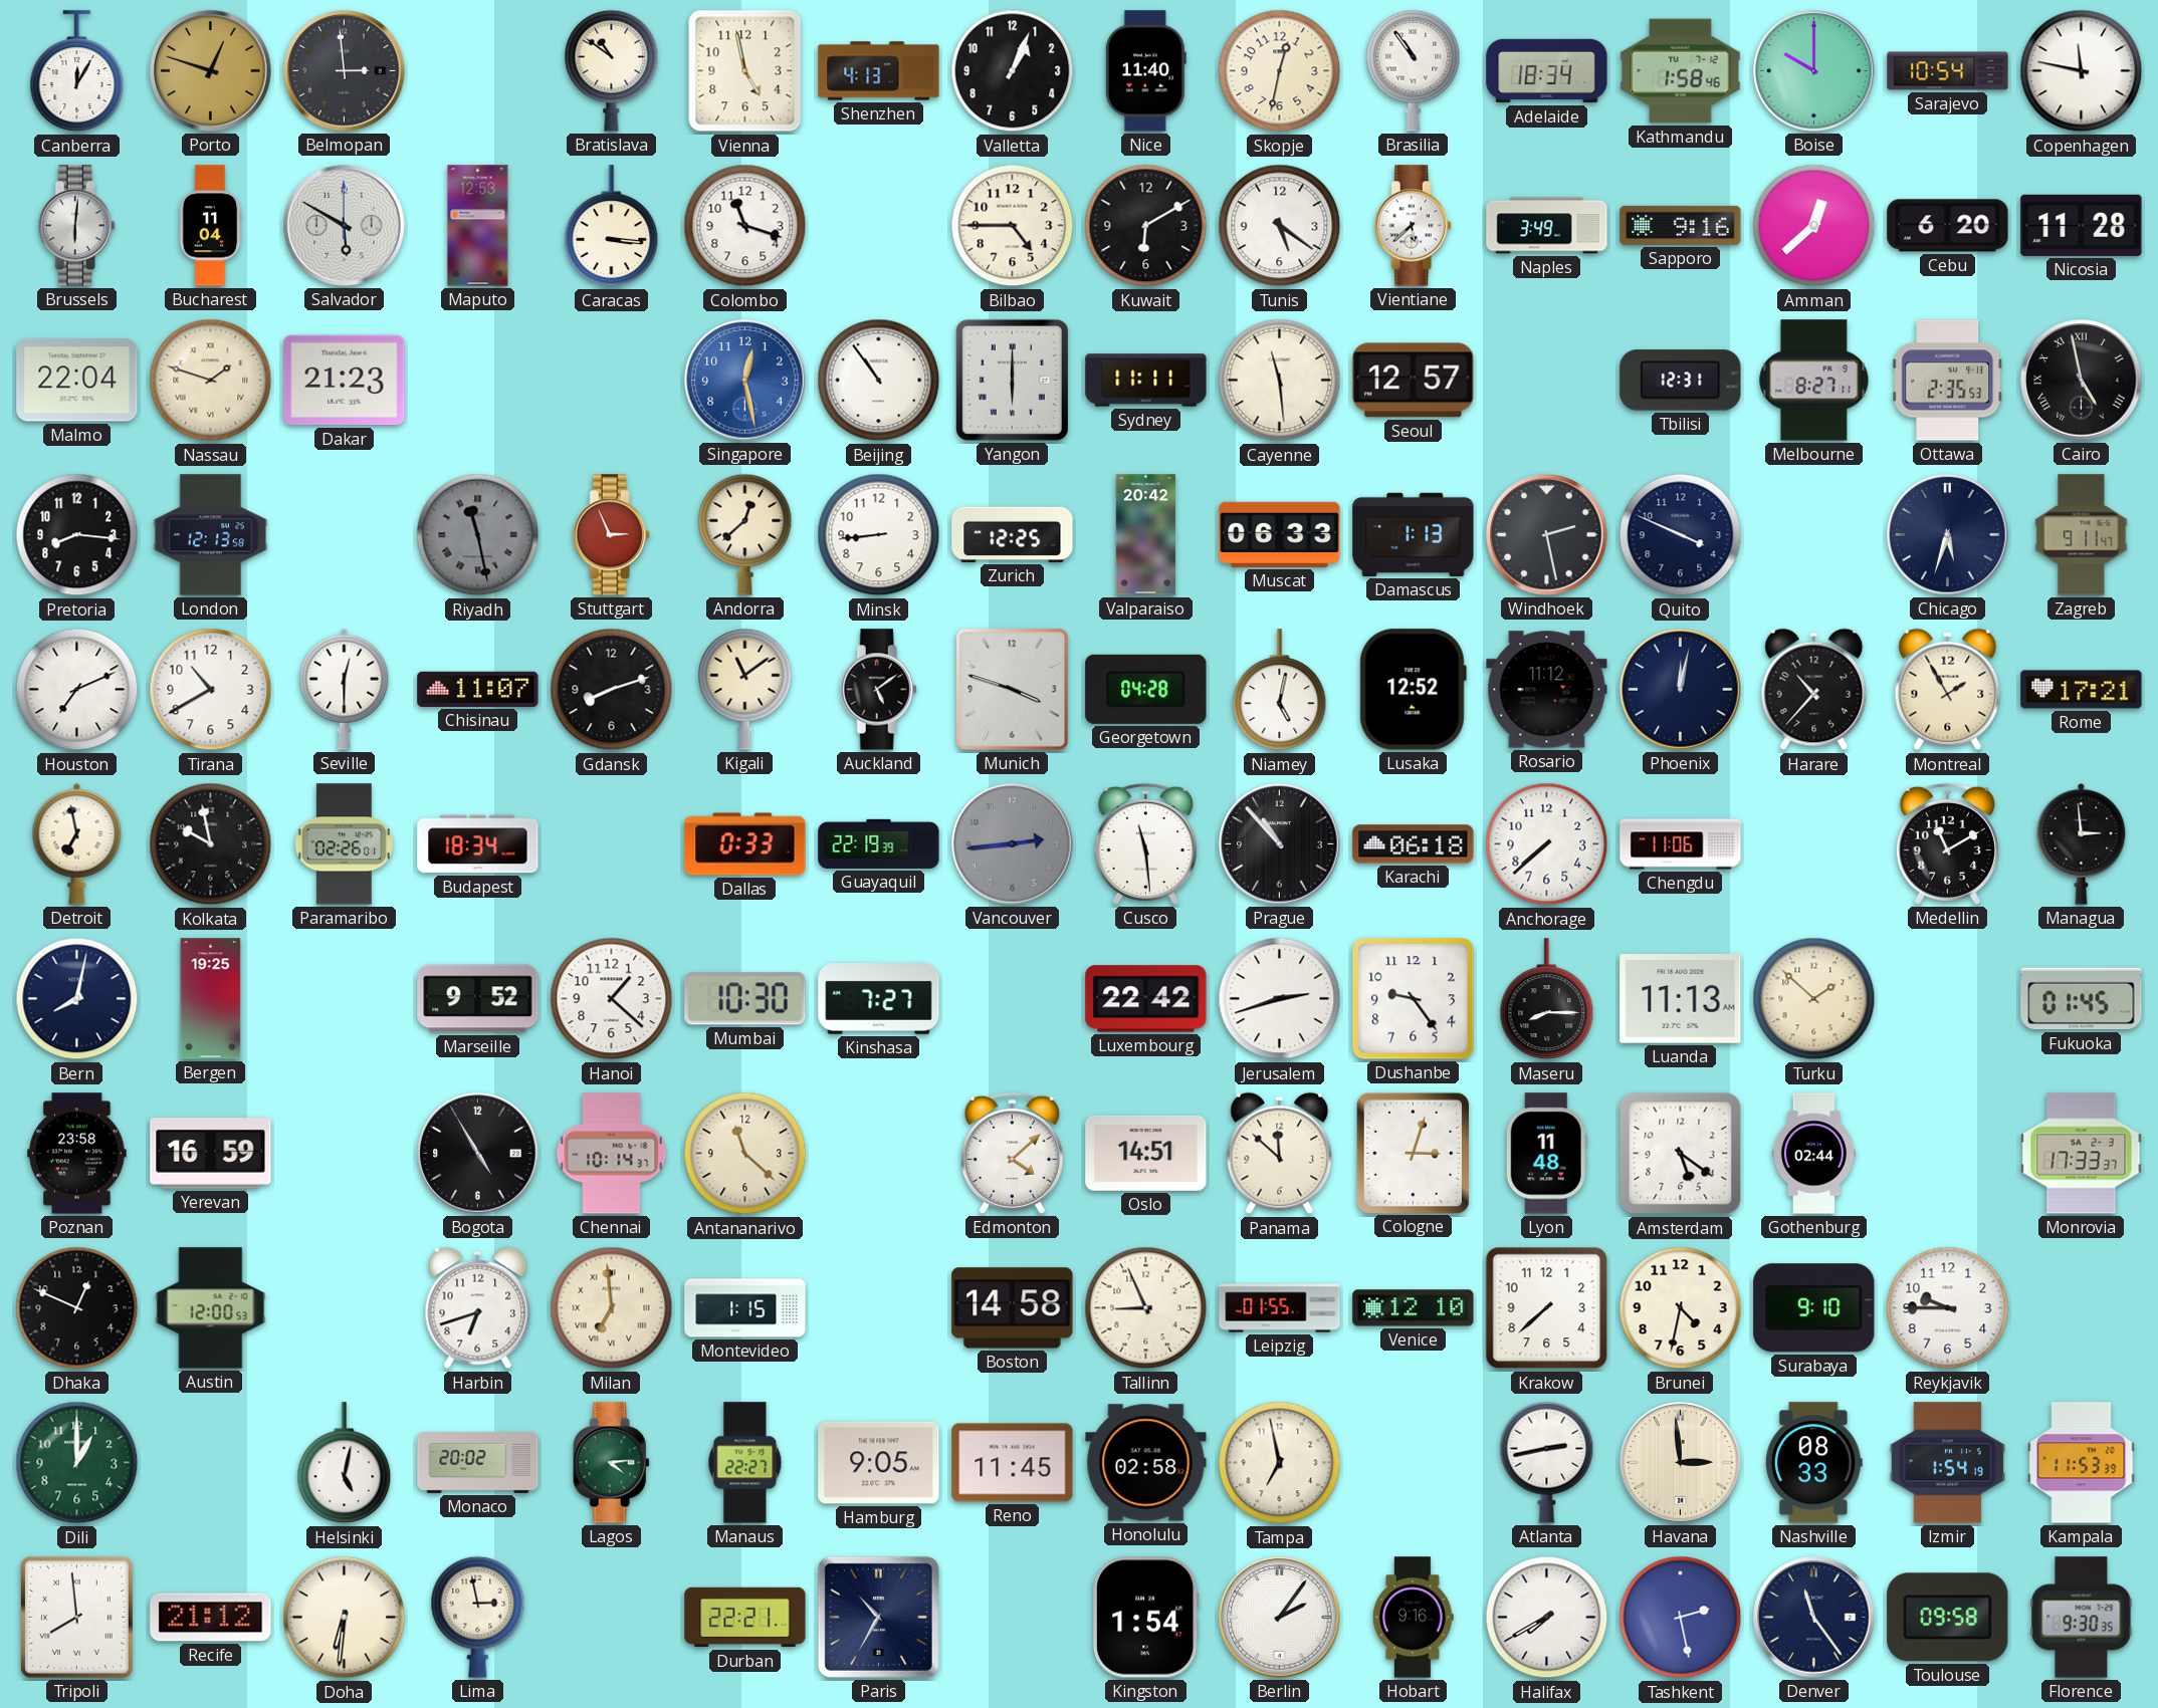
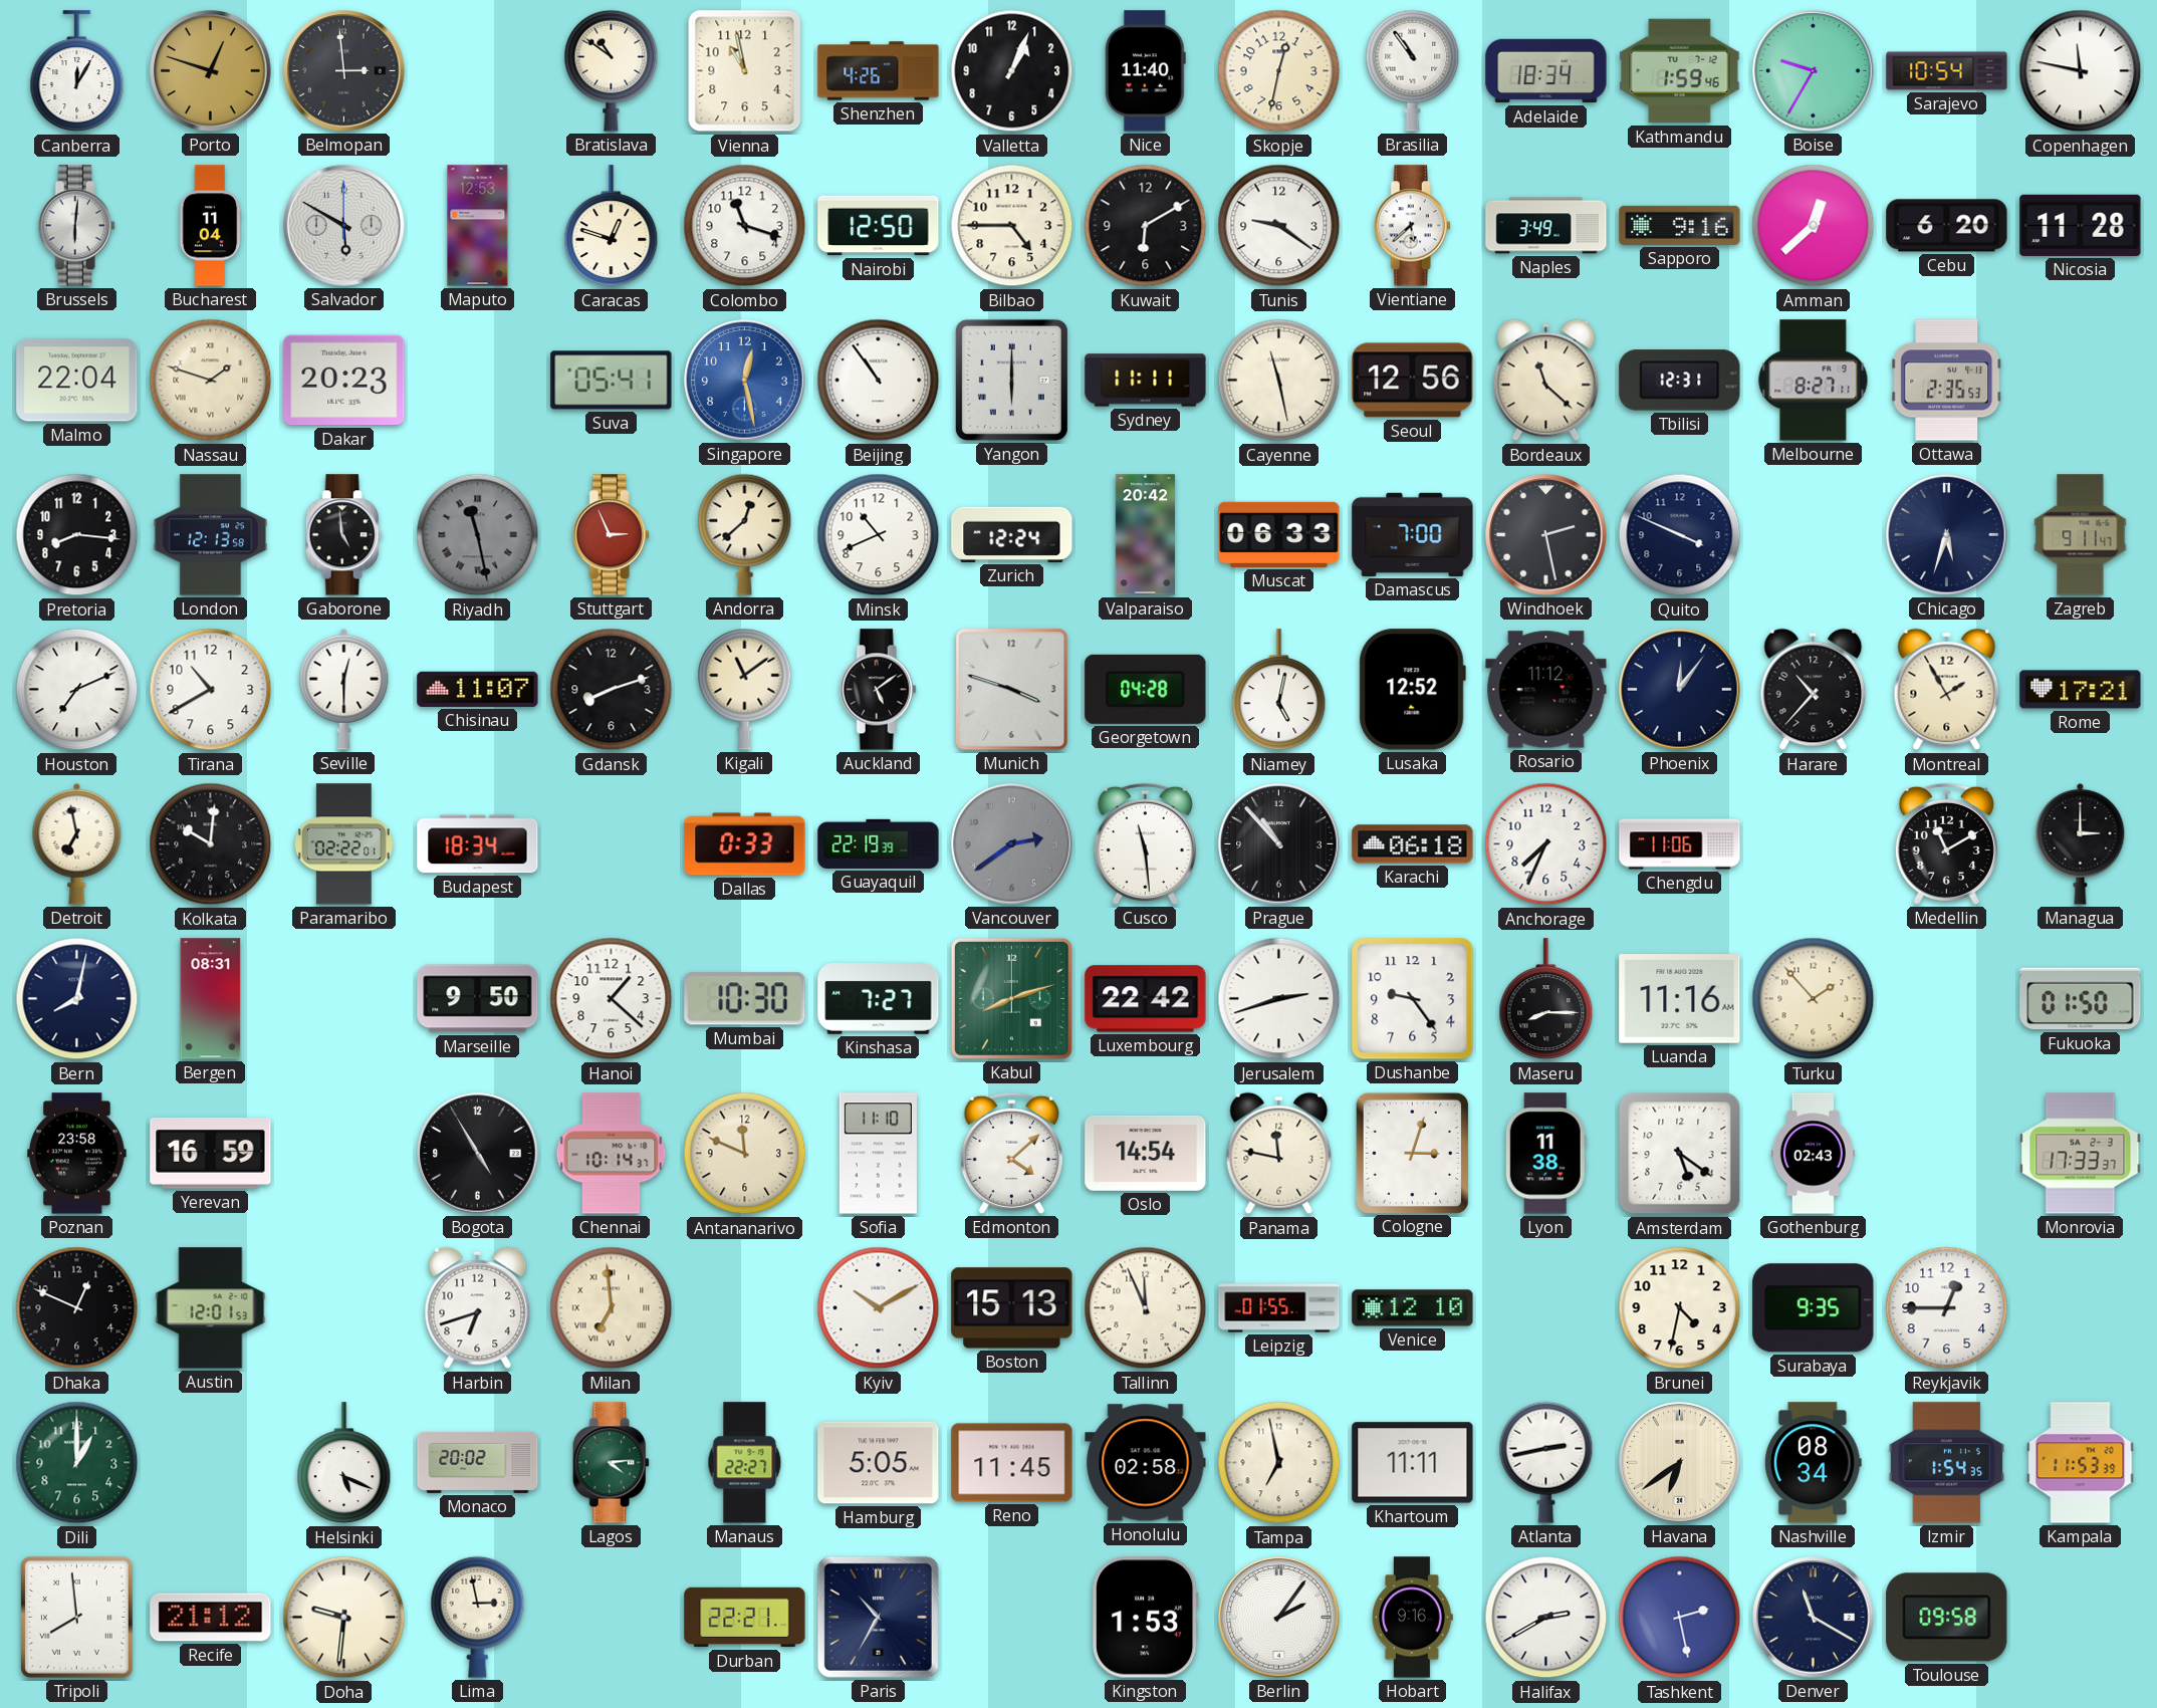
Vienna: 4:58 -> 10:58
Shenzhen: 4:13 -> 4:26
Kathmandu: 1:58 -> 1:59
Boise: 10:00 -> 9:35
Caracas: 3:16 -> 12:48
Nairobi: none -> 12:50
Tunis: 5:21 -> 9:21
Dakar: 21:23 -> 20:23
Suva: none -> 05:41
Cayenne: 11:29 -> 11:28
Seoul: 12:57 -> 12:56
Bordeaux: none -> 11:22
Cairo: 4:58 -> none
Gaborone: none -> 4:59
Minsk: 8:44 -> 10:41
Zurich: 12:25 -> 12:24
Damascus: 1:13 -> 7:00
Phoenix: 12:02 -> 12:06
Kolkata: 9:58 -> 10:01
Paramaribo: 02:26 -> 02:22
Vancouver: 2:44 -> 2:39
Anchorage: 7:38 -> 7:34
Managua: 2:59 -> 3:00
Bergen: 19:25 -> 08:31
Marseille: 9:52 -> 9:50
Kabul: none -> 8:12
Luanda: 11:13 -> 11:16
Turku: 1:52 -> 1:53
Fukuoka: 01:45 -> 01:50
Antananarivo: 11:22 -> 11:49
Sofia: none -> 11:10
Oslo: 14:51 -> 14:54
Panama: 11:52 -> 11:47
Lyon: 11:48 -> 11:38
Gothenburg: 02:44 -> 02:43
Austin: 12:00 -> 12:01
Montevideo: 1:15 -> none
Kyiv: none -> 10:10
Boston: 14:58 -> 15:13
Tallinn: 8:56 -> 11:56
Krakow: 7:38 -> none
Surabaya: 9:10 -> 9:35
Reykjavik: 9:45 -> 12:45
Helsinki: 5:02 -> 5:19
Hamburg: 9:05 -> 5:05
Khartoum: none -> 11:11
Havana: 2:59 -> 6:39
Nashville: 08:33 -> 08:34
Izmir: 1:54:19 -> 1:54:35
Doha: 6:31 -> 9:31
Kingston: 1:54 -> 1:53
Halifax: 7:40 -> 2:40
Denver: 11:24 -> 11:20
Florence: 9:30 -> none
